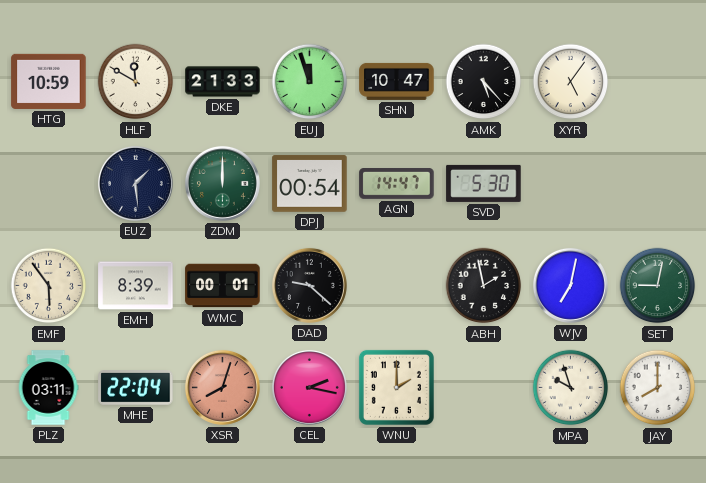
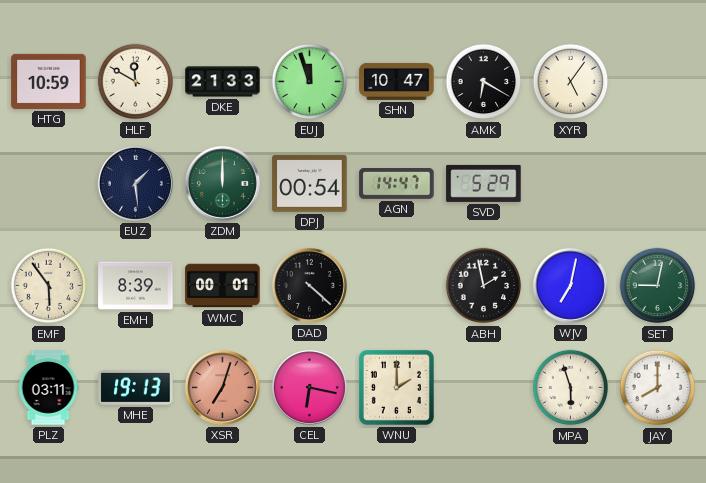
AMK: 5:23 -> 6:20
SVD: 5:30 -> 5:29
DAD: 9:22 -> 4:22
MHE: 22:04 -> 19:13
XSR: 8:03 -> 7:03
CEL: 2:17 -> 6:17
MPA: 9:57 -> 5:57
